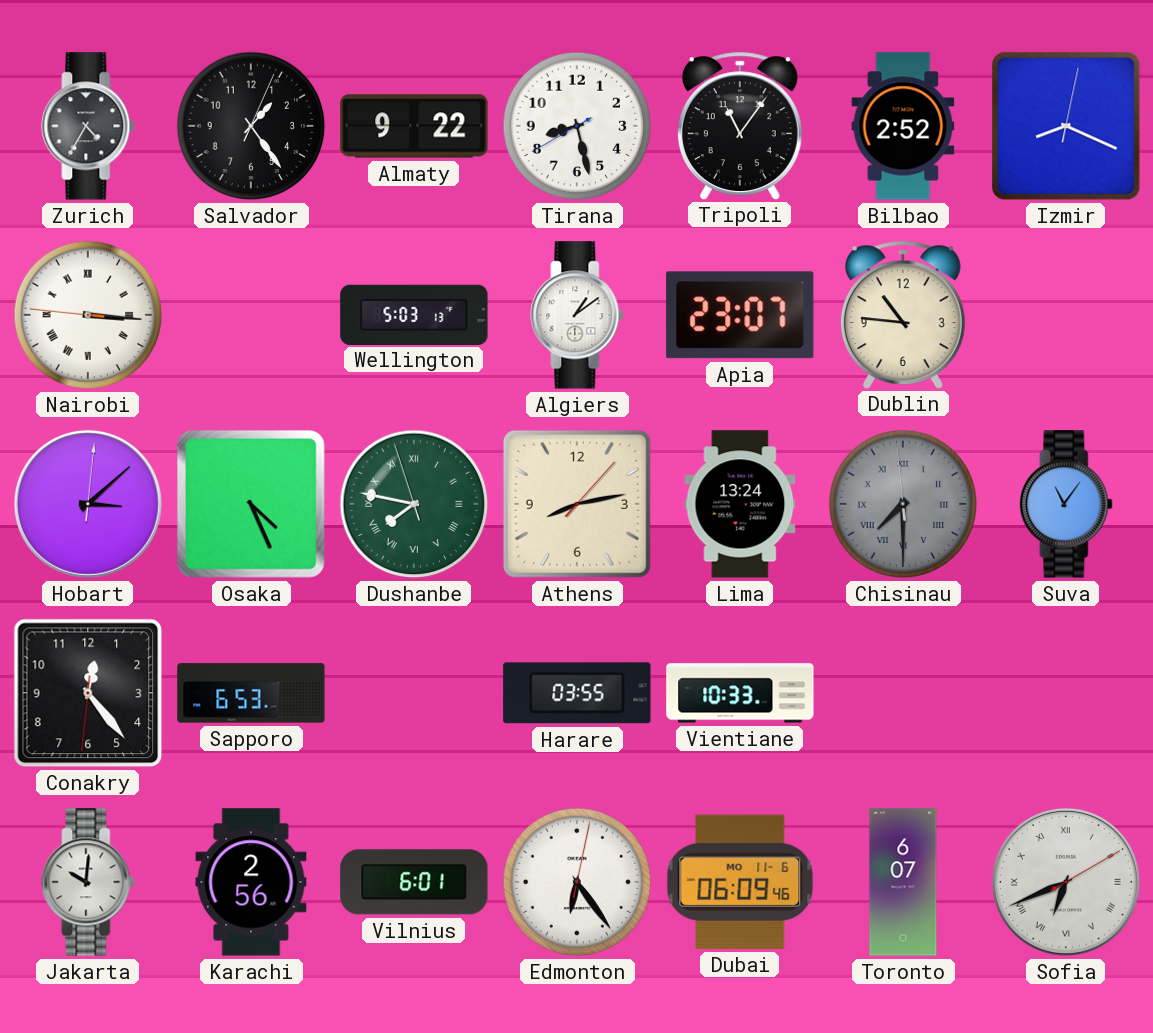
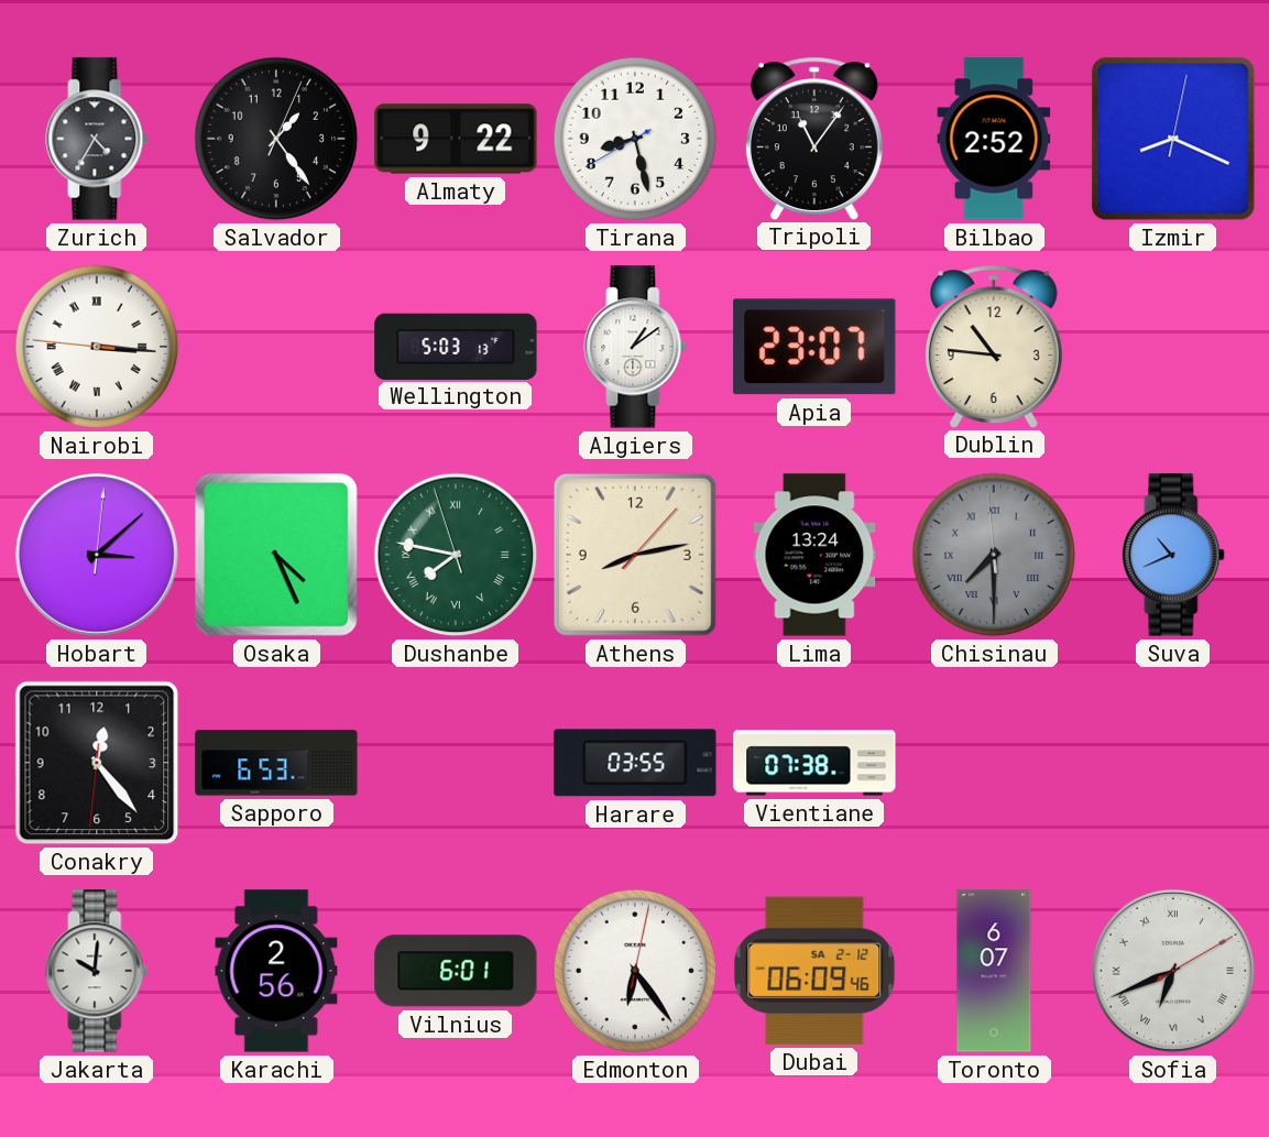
Suva: 11:06 -> 10:41
Vientiane: 10:33 -> 07:38
Dubai date: MO 11-6 -> SA 2-12
